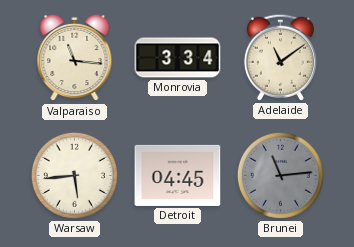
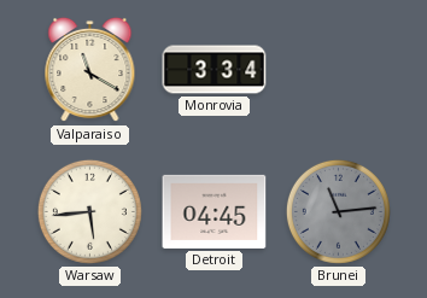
Valparaiso: 11:16 -> 11:20
Adelaide: 11:09 -> none
